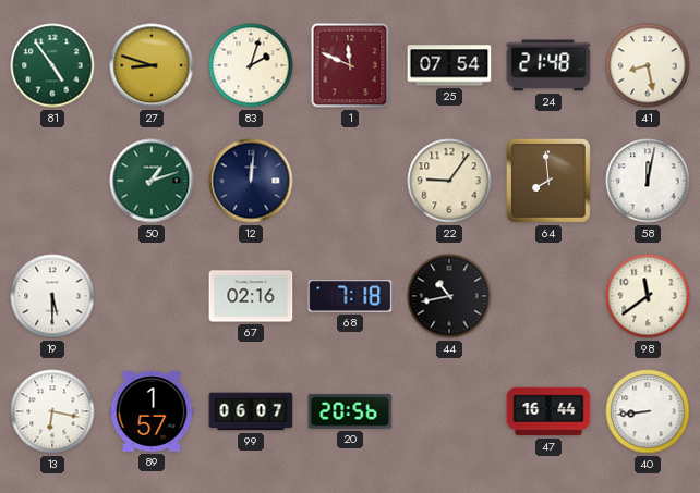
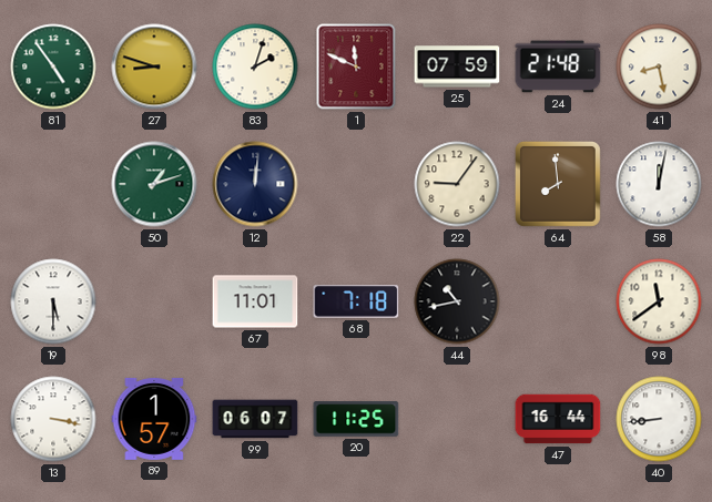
25: 07:54 -> 07:59
67: 02:16 -> 11:01
13: 6:17 -> 3:17
20: 20:56 -> 11:25
